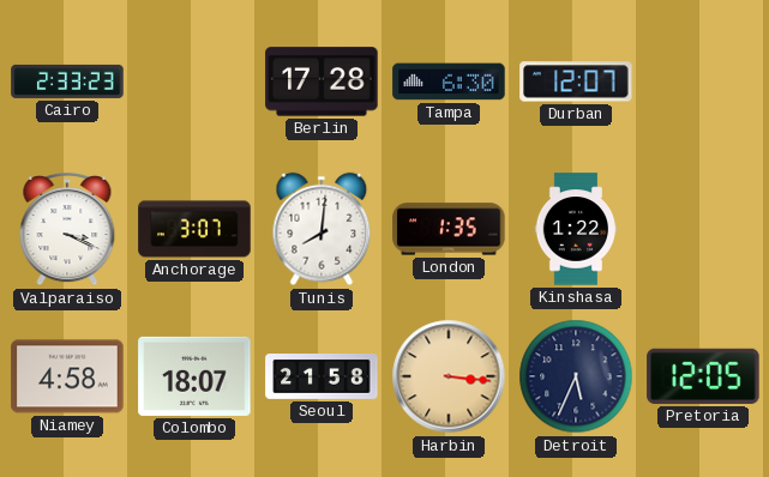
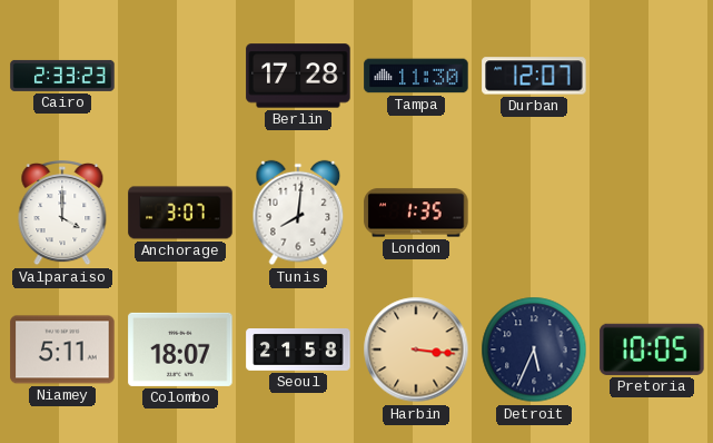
Tampa: 6:30 -> 11:30
Valparaiso: 3:19 -> 4:00
Kinshasa: 1:22 -> none
Niamey: 4:58 -> 5:11
Pretoria: 12:05 -> 10:05
